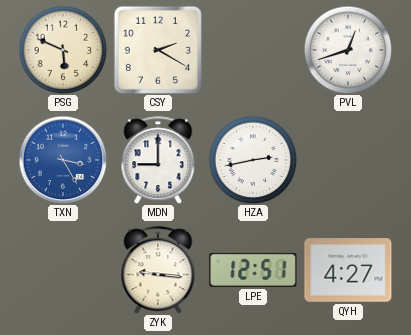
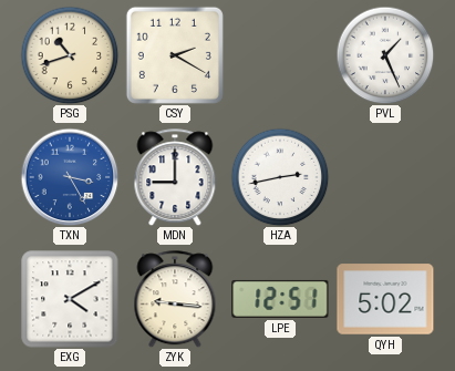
PSG: 5:49 -> 10:42
PVL: 12:42 -> 1:26
EXG: none -> 4:10
QYH: 4:27 -> 5:02
